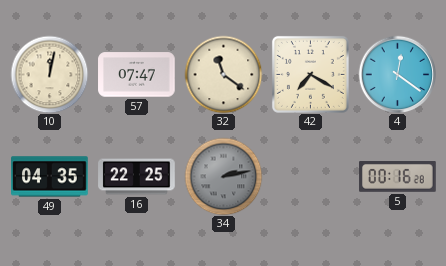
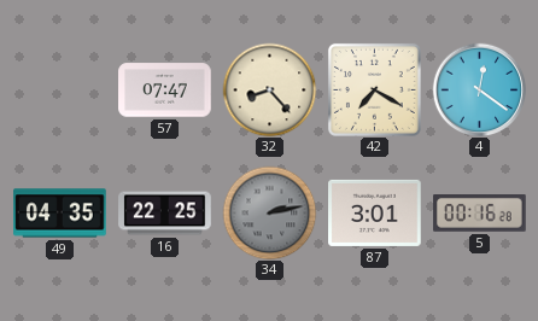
10: 12:02 -> none
32: 11:21 -> 8:23
87: none -> 3:01
